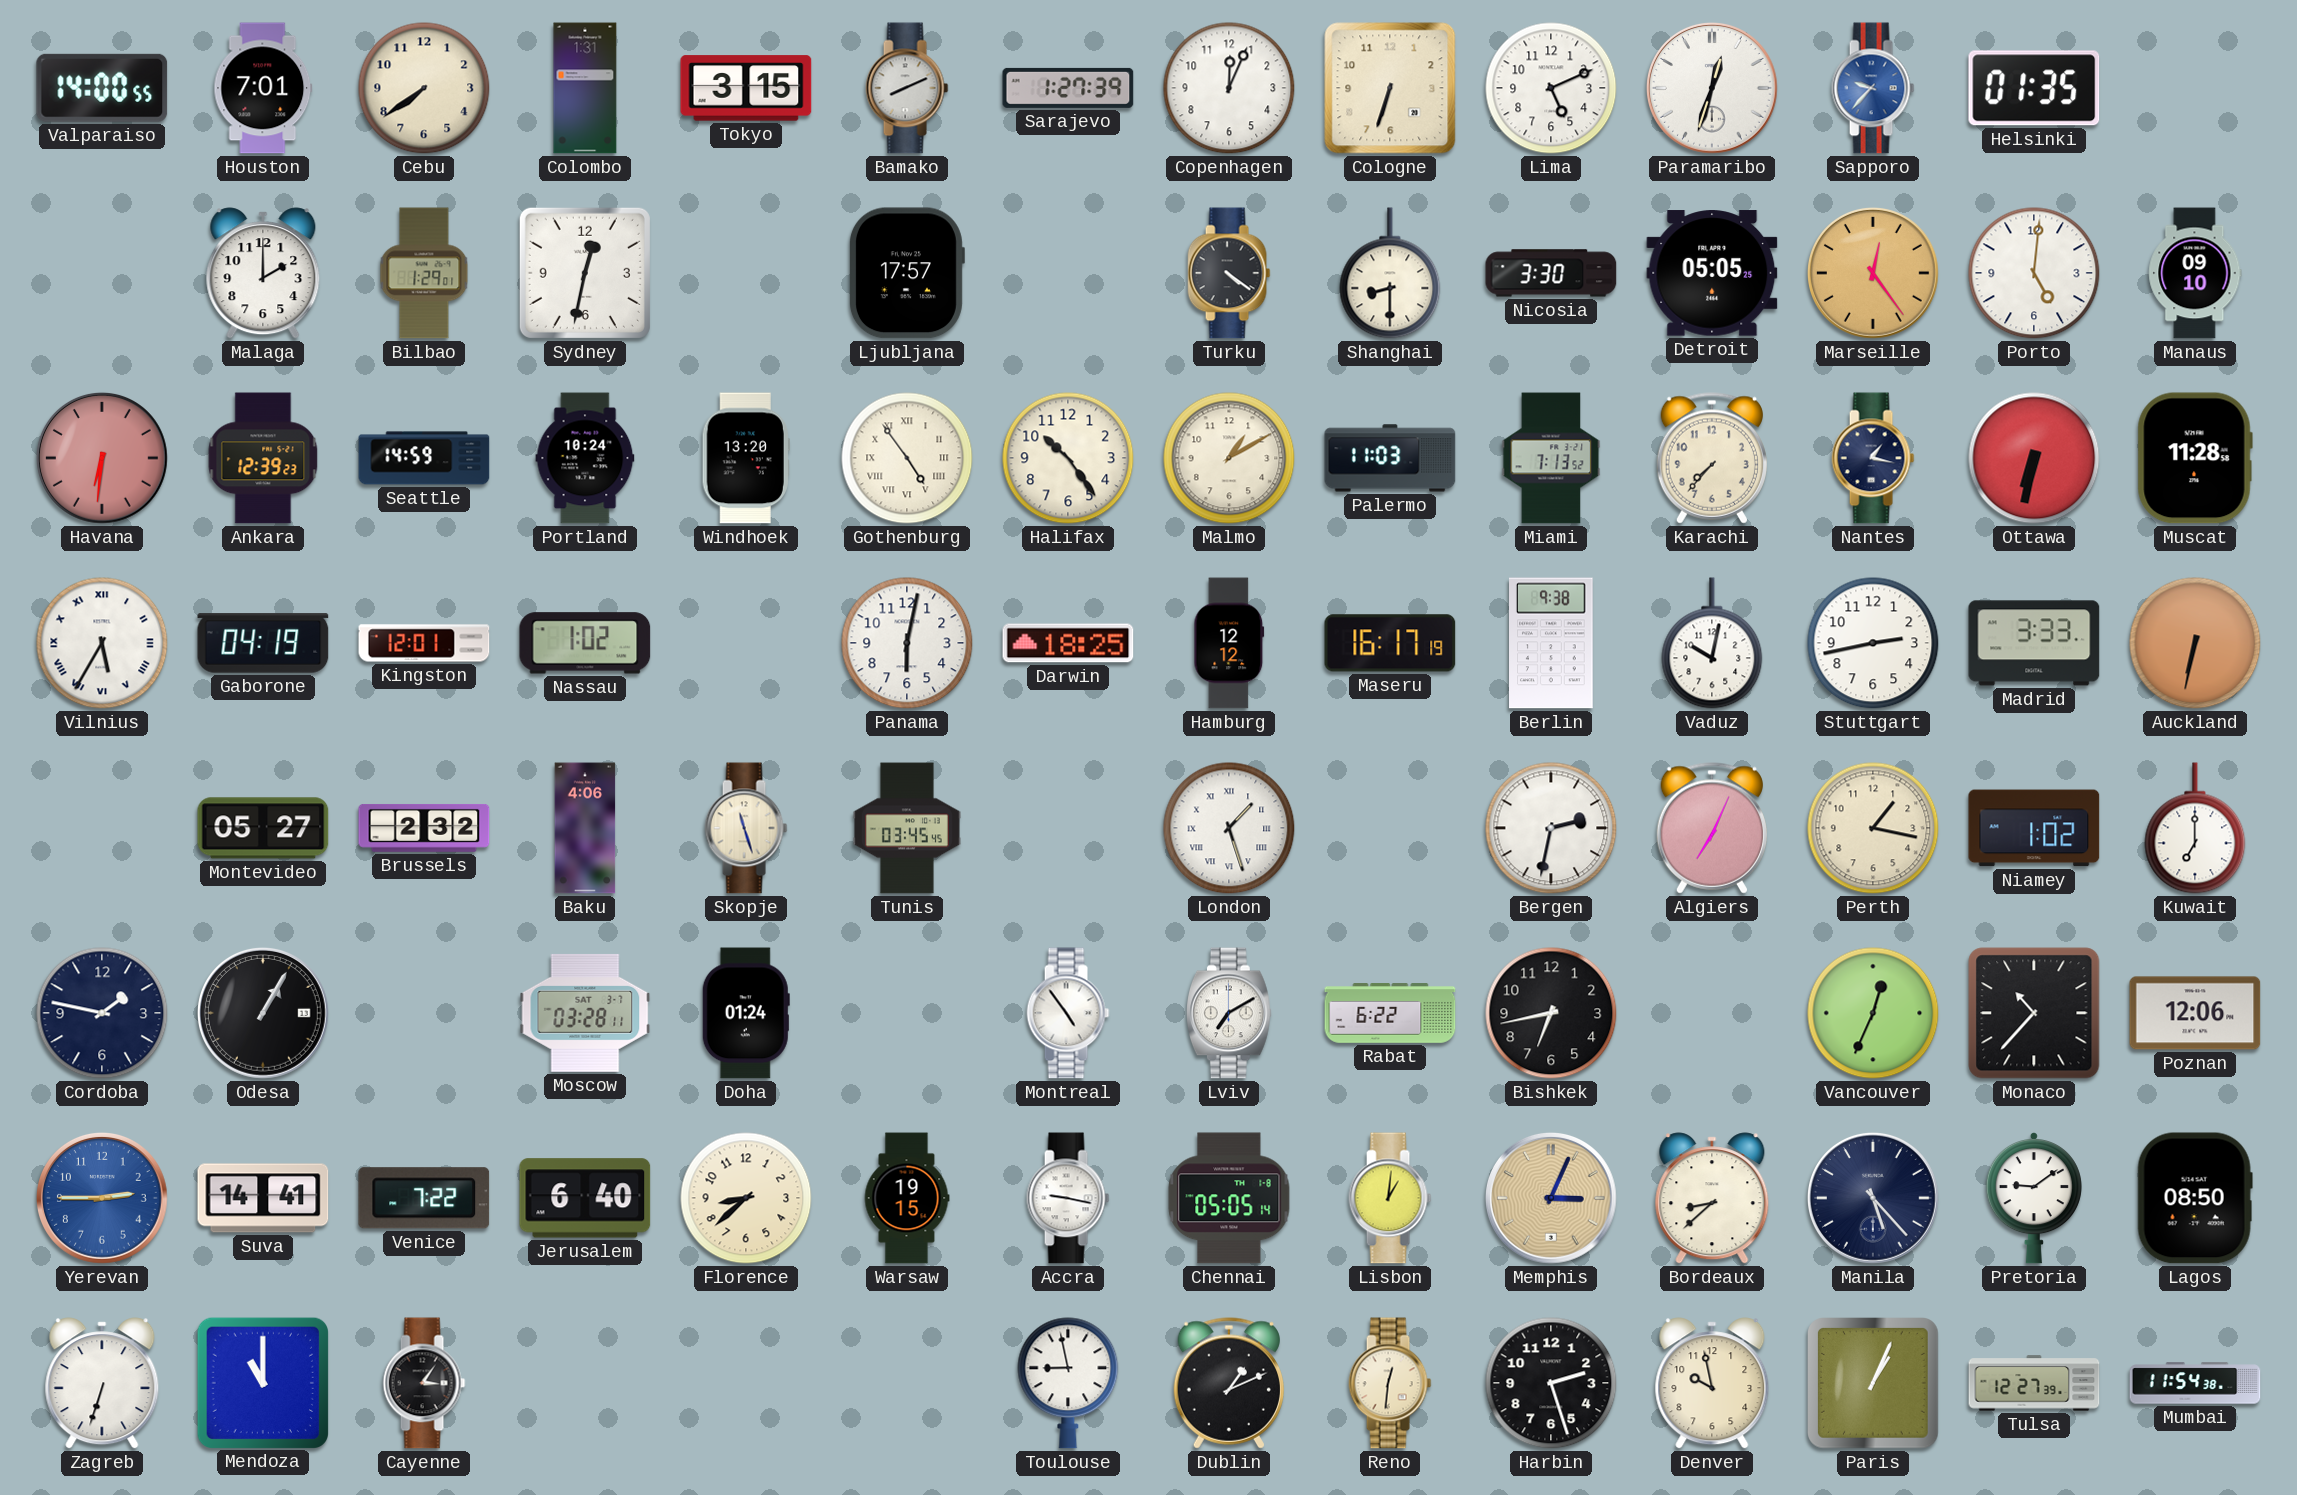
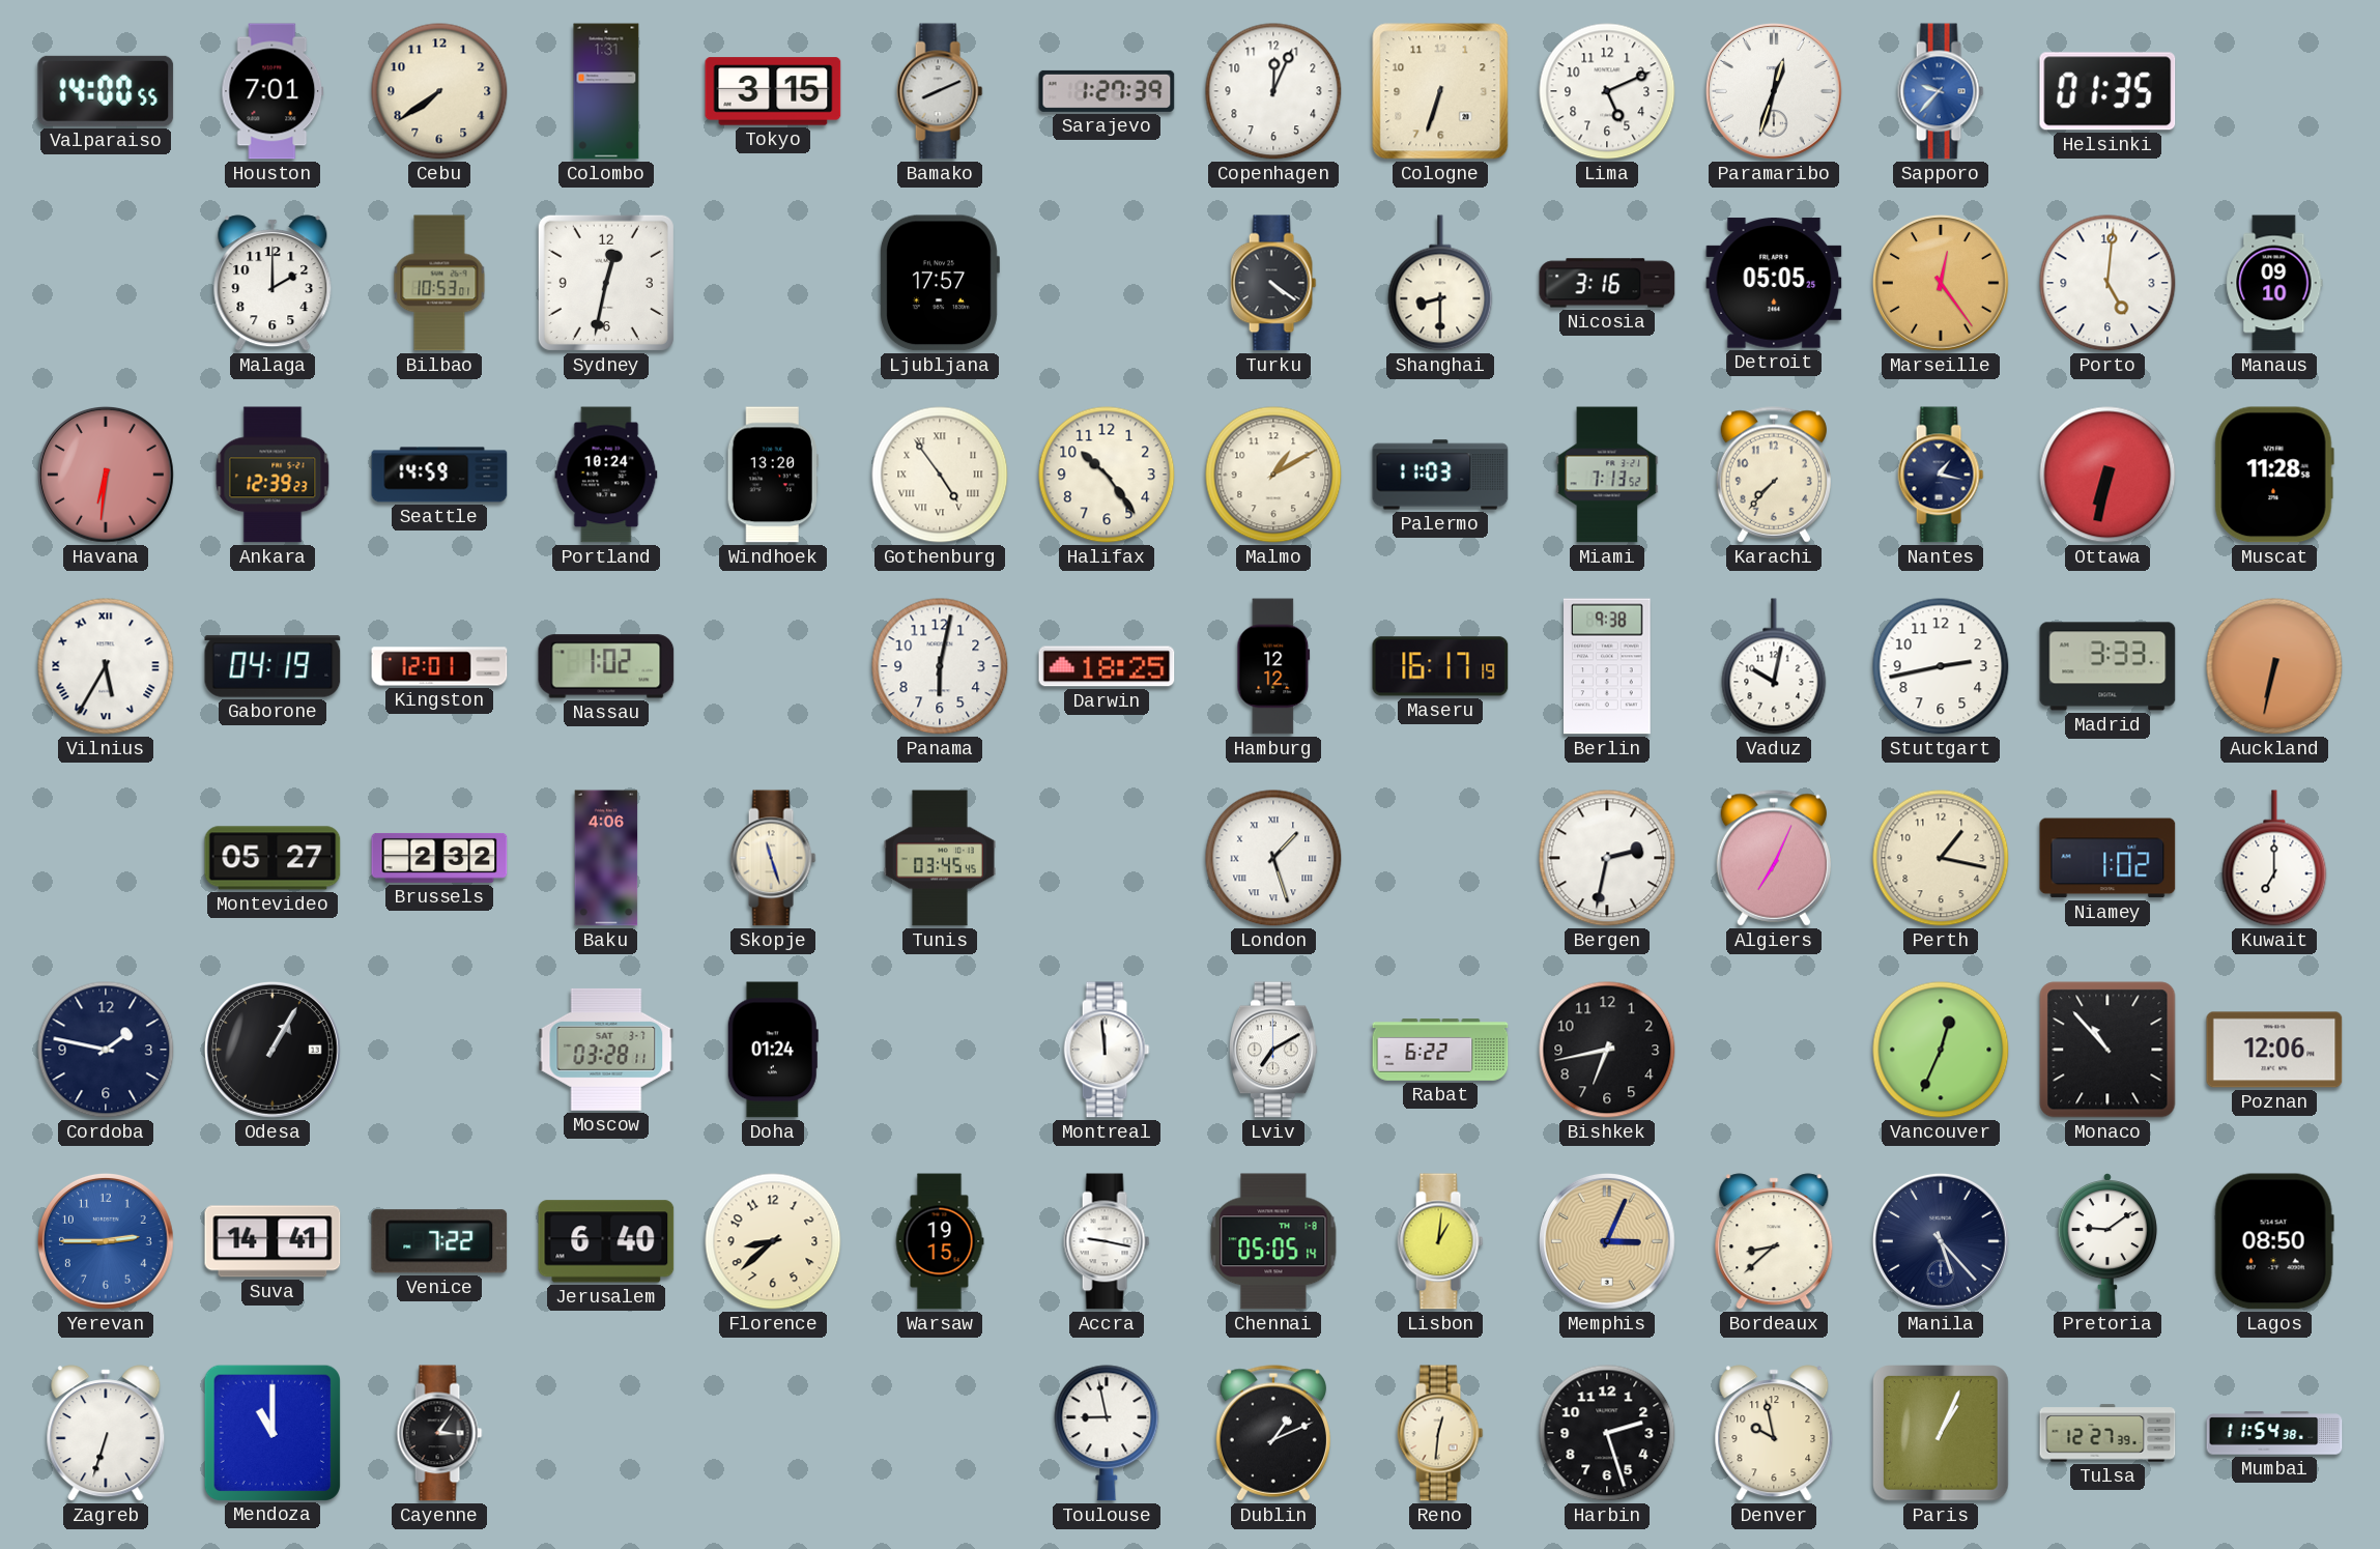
Bilbao: 1:29 -> 10:53
Nicosia: 3:30 -> 3:16
Montreal: 4:54 -> 11:59
Monaco: 10:37 -> 10:53
